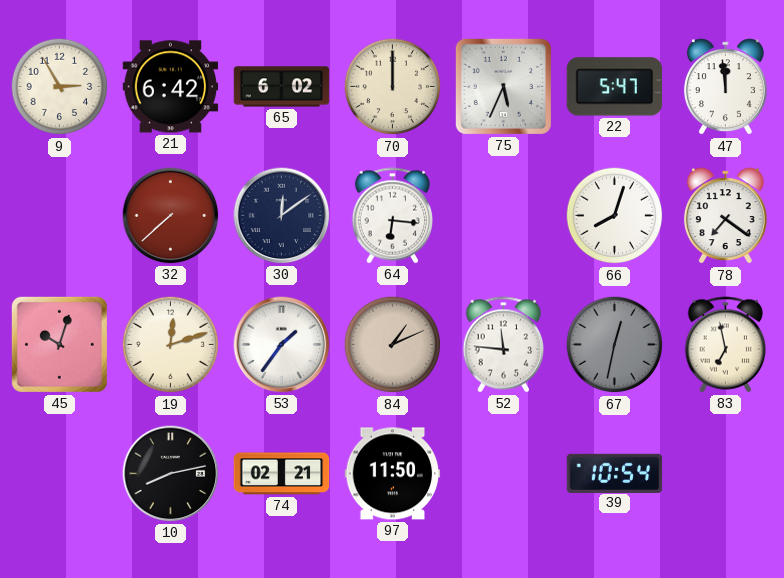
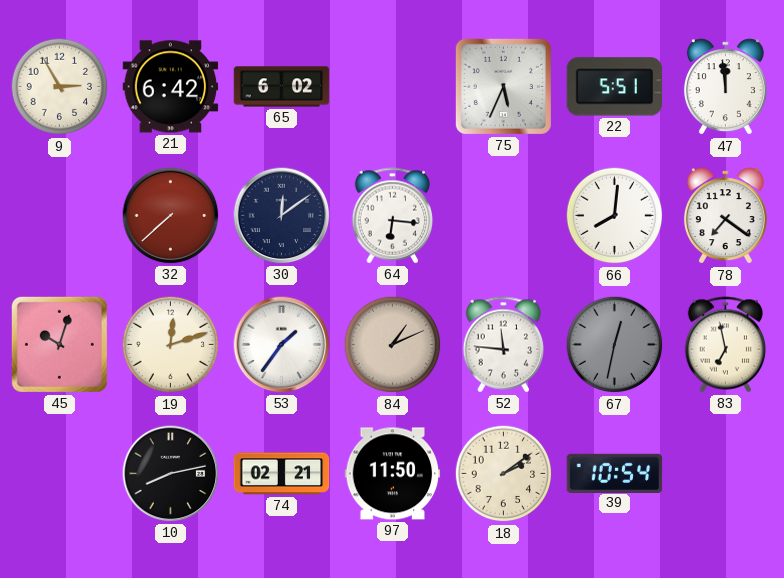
70: 12:00 -> none
22: 5:47 -> 5:51
66: 8:03 -> 8:01
18: none -> 2:09
